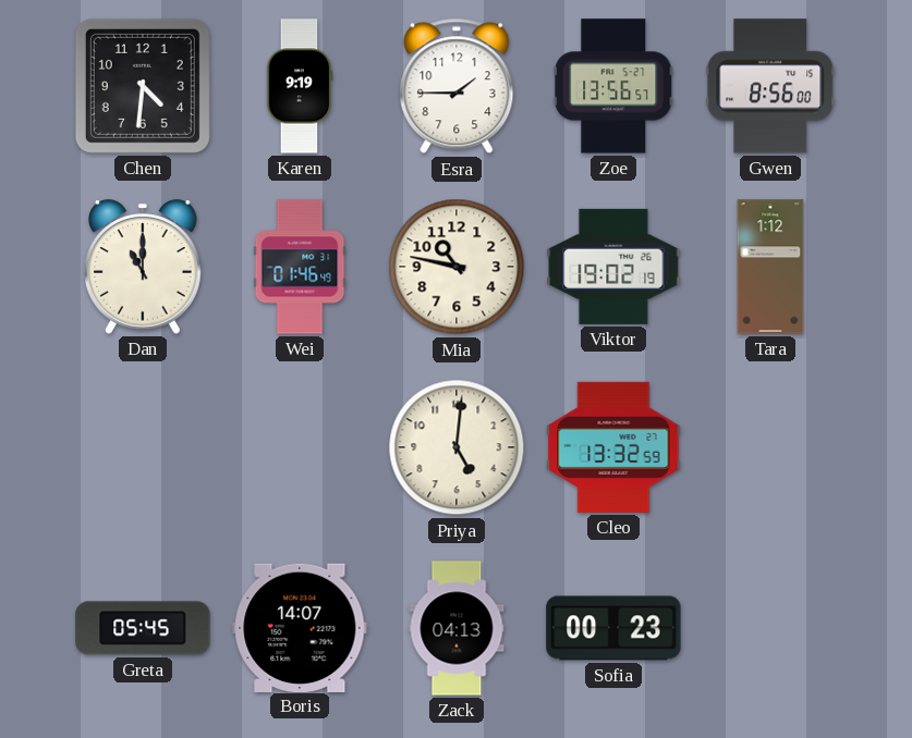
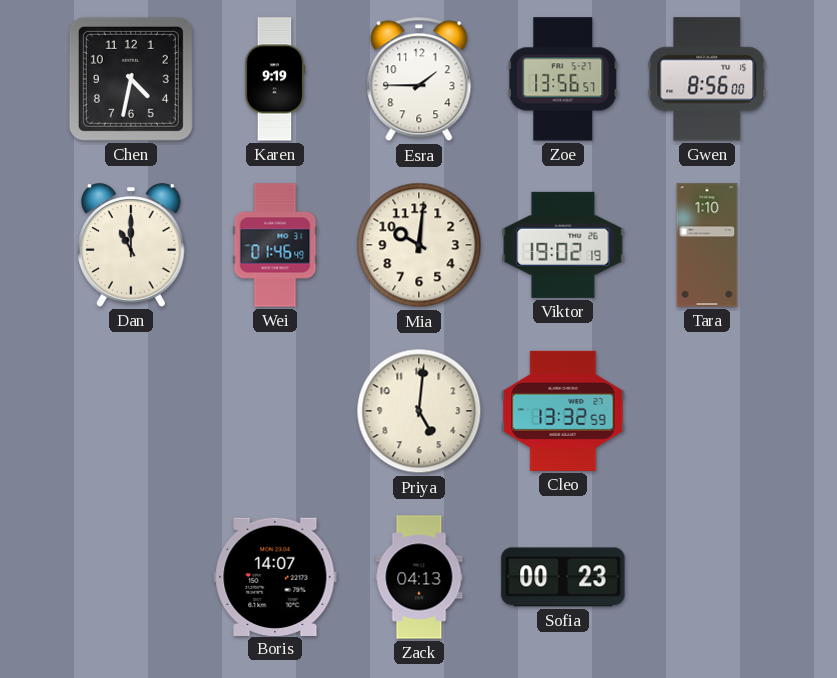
Chen: 4:31 -> 4:32
Mia: 10:47 -> 10:01
Tara: 1:12 -> 1:10
Greta: 05:45 -> none
